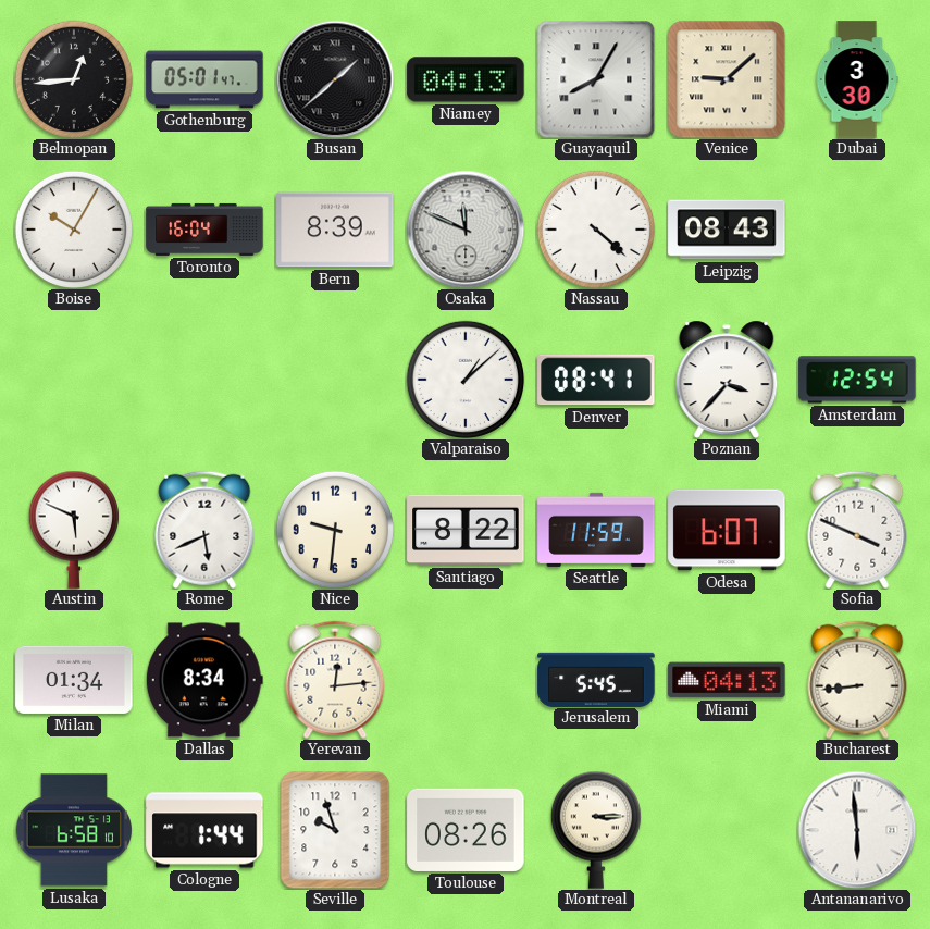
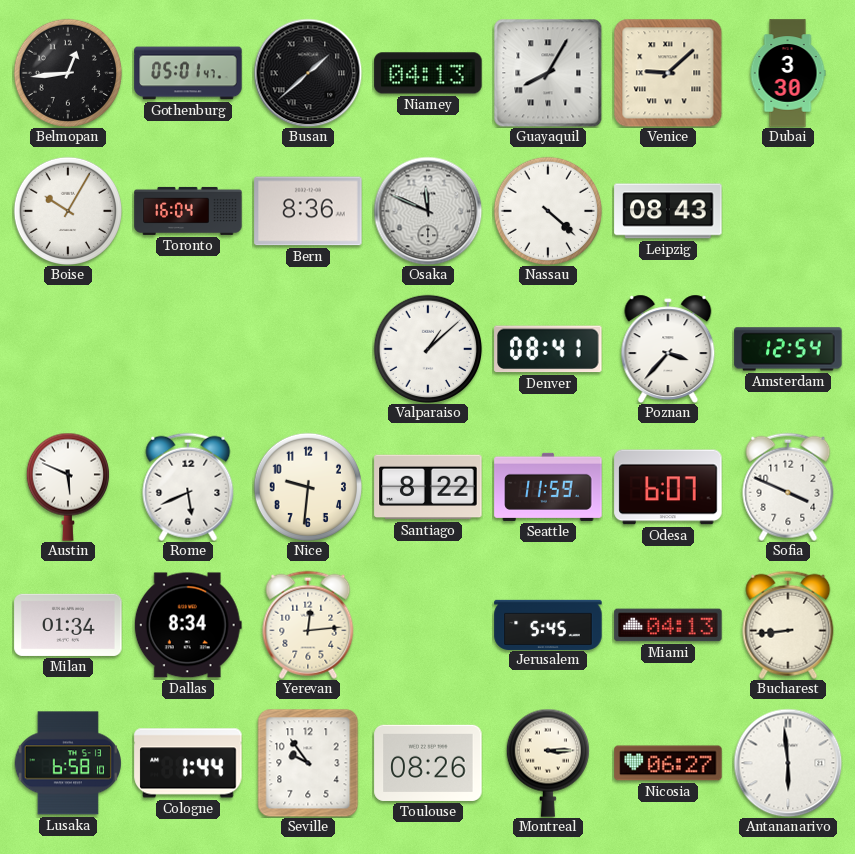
Bern: 8:39 -> 8:36
Seville: 9:57 -> 9:54
Nicosia: none -> 06:27
